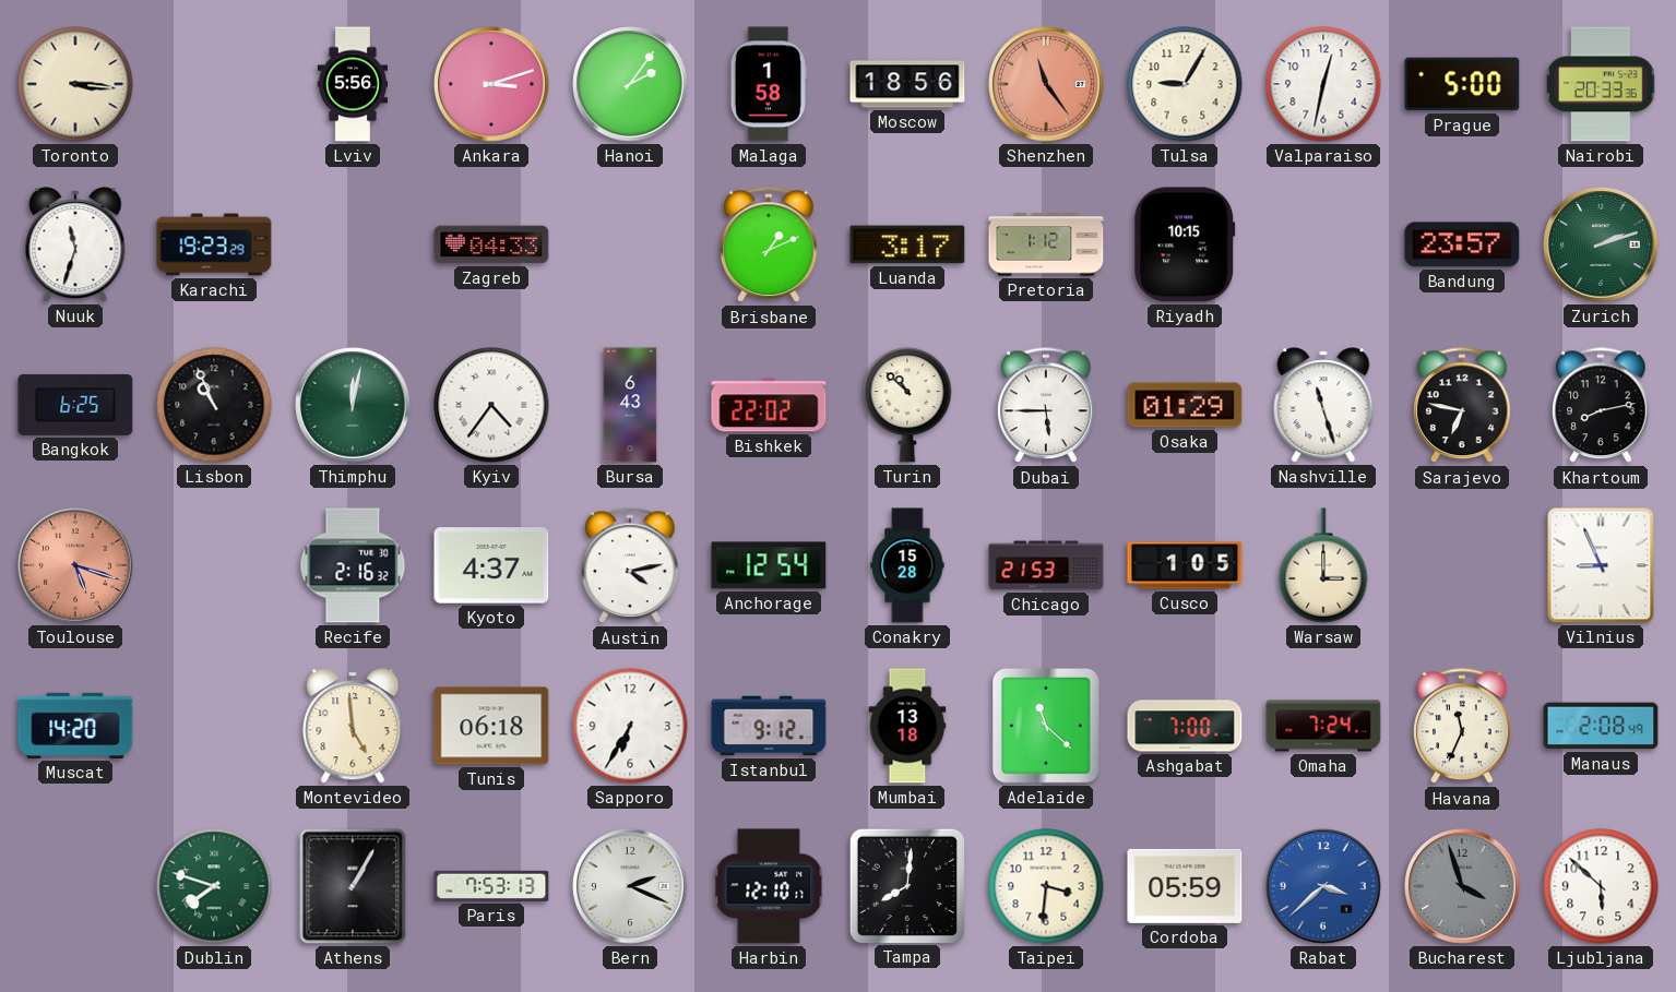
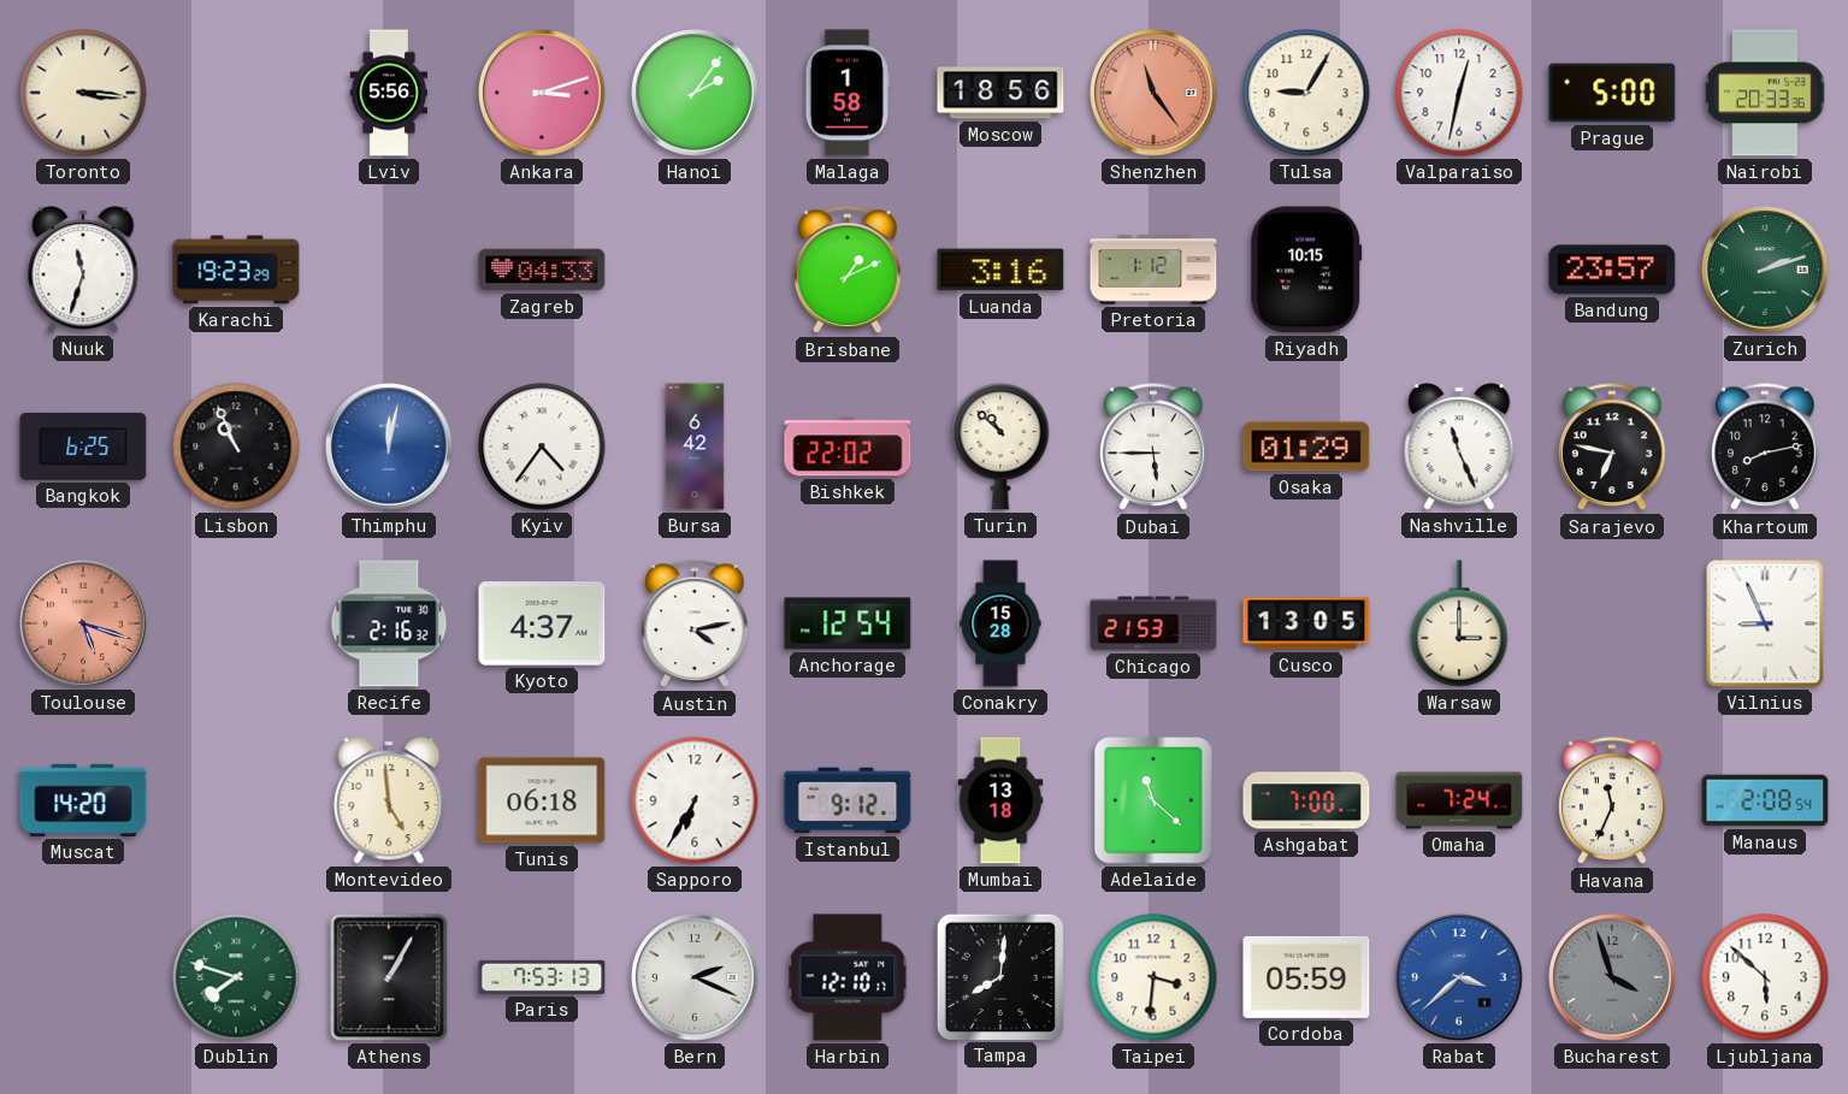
Luanda: 3:17 -> 3:16
Thimphu dial: green -> blue
Bursa: 6:43 -> 6:42
Nashville: 11:27 -> 11:26
Cusco: 1:05 -> 13:05
Manaus: 2:08:49 -> 2:08:54
